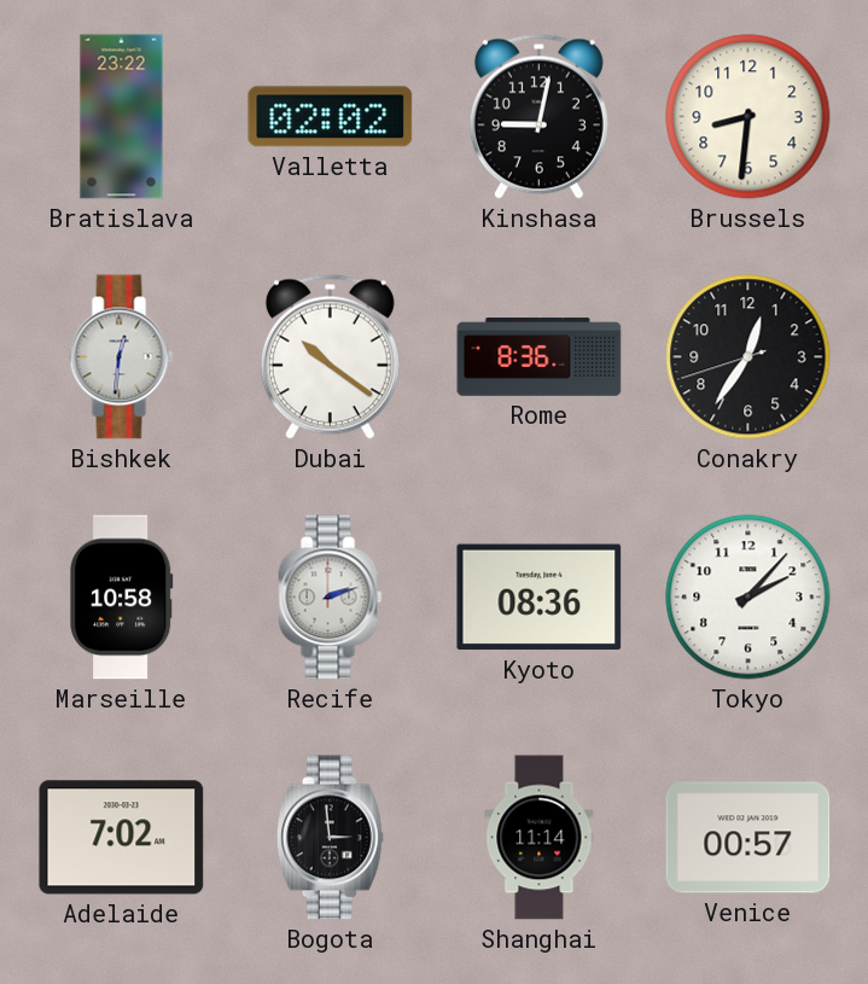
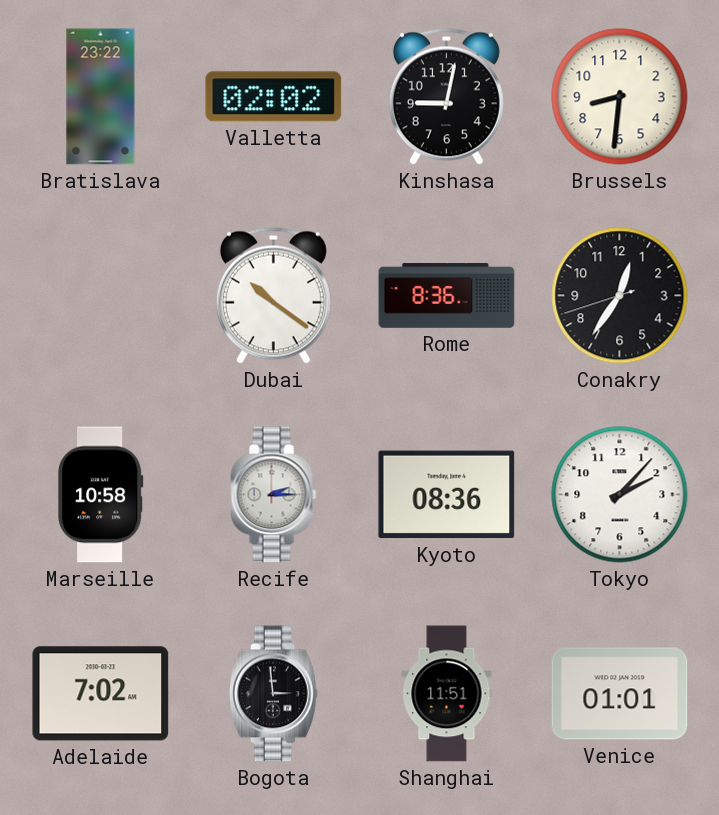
Bishkek: 12:31 -> none
Recife: 2:12 -> 2:15
Shanghai: 11:14 -> 11:51
Venice: 00:57 -> 01:01
